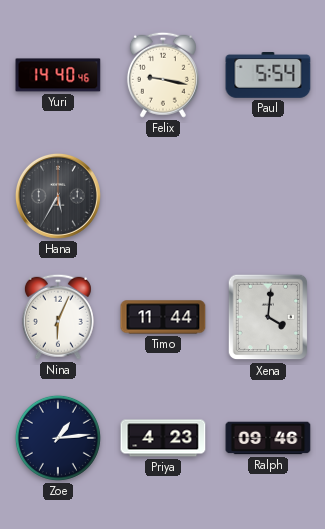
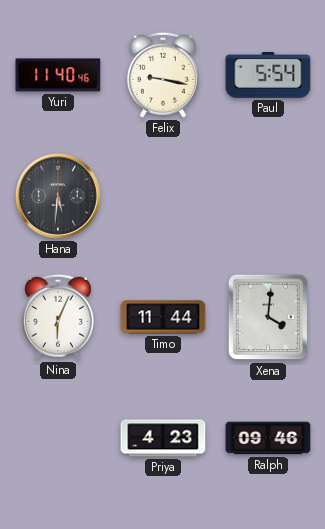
Yuri: 14:40 -> 11:40
Hana: 5:35 -> 5:31
Zoe: 1:14 -> none
